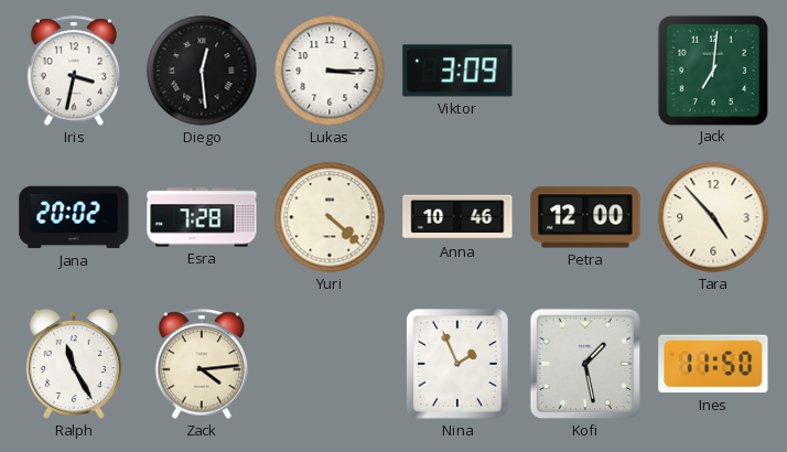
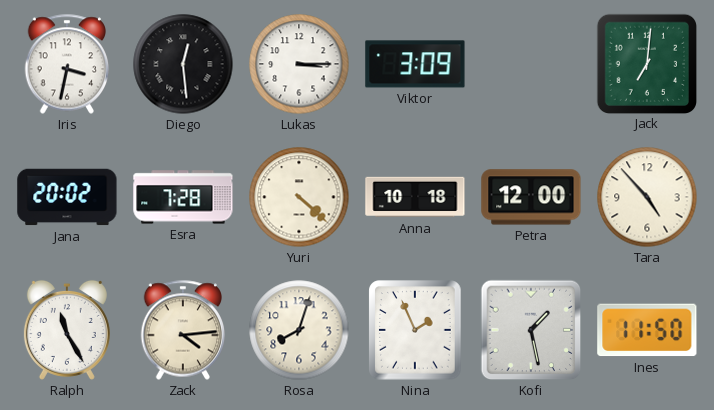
Anna: 10:46 -> 10:18
Rosa: none -> 8:03
